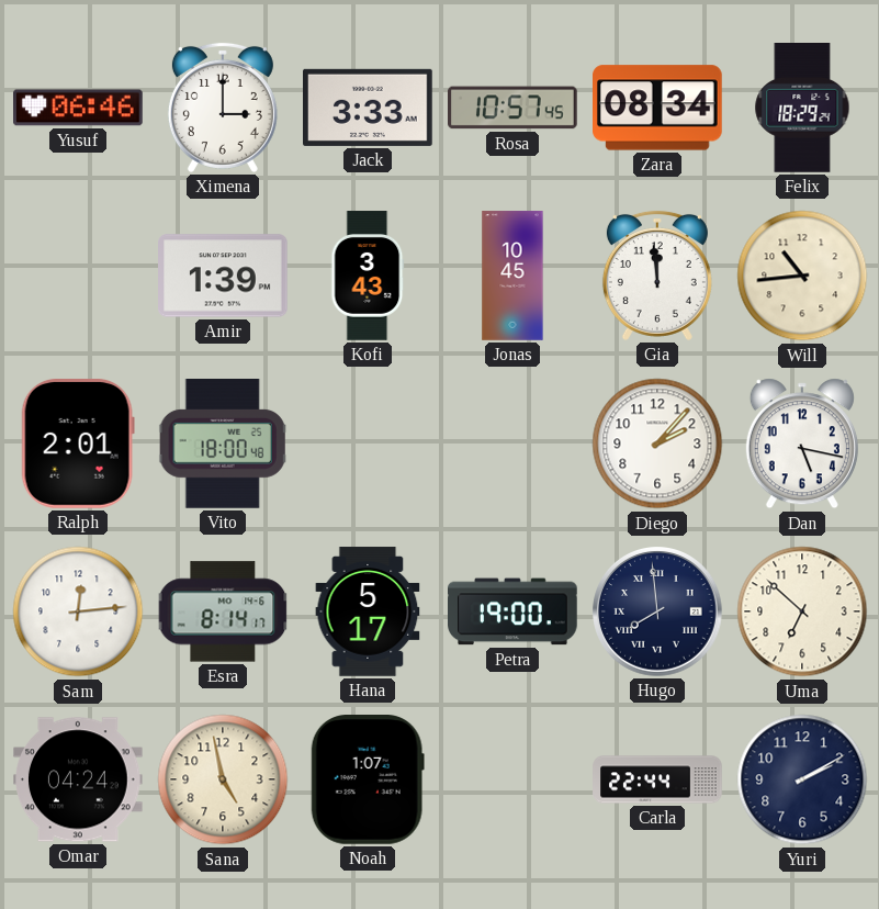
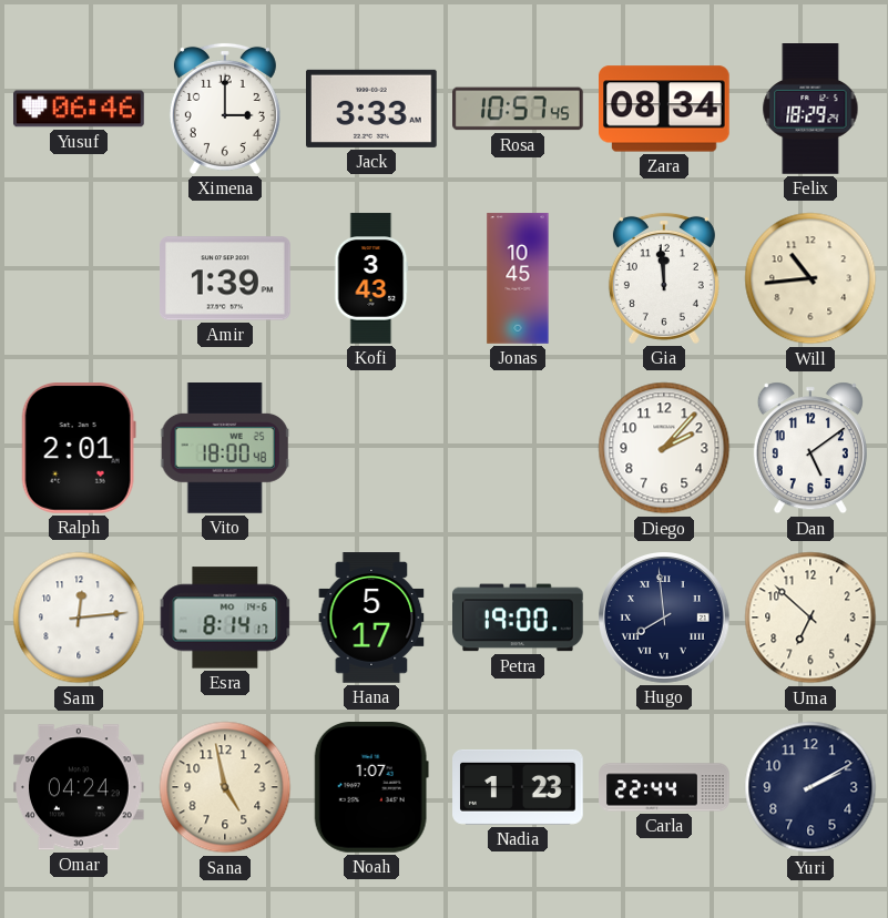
Dan: 5:17 -> 5:09
Nadia: none -> 1:23
